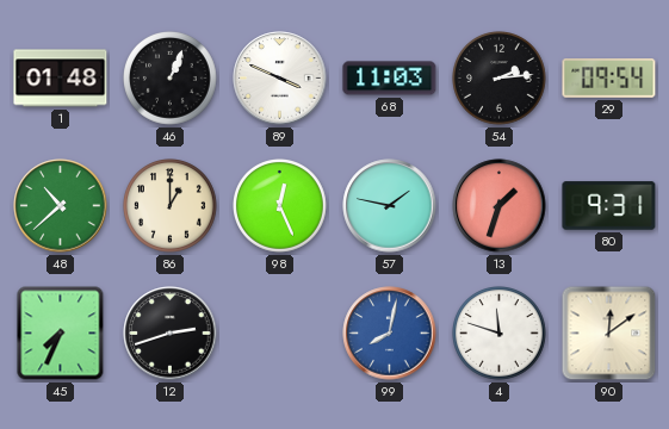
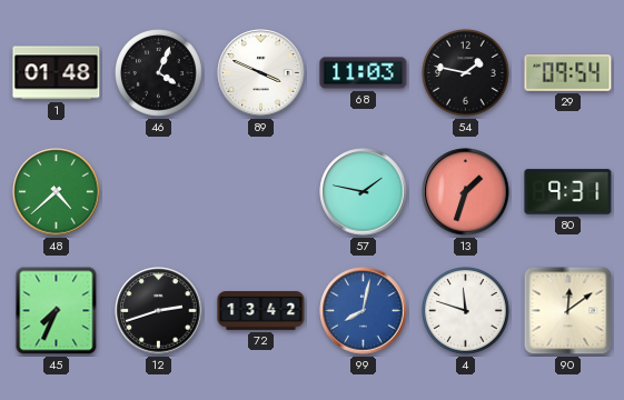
46: 1:04 -> 4:04
54: 2:14 -> 1:47
48: 10:38 -> 4:38
86: 1:00 -> none
98: 12:26 -> none
72: none -> 13:42
